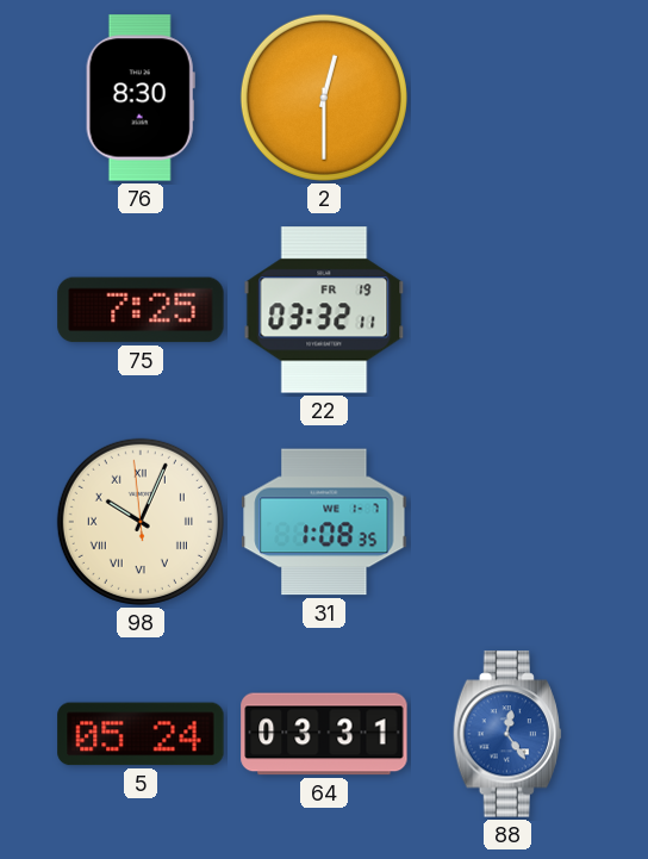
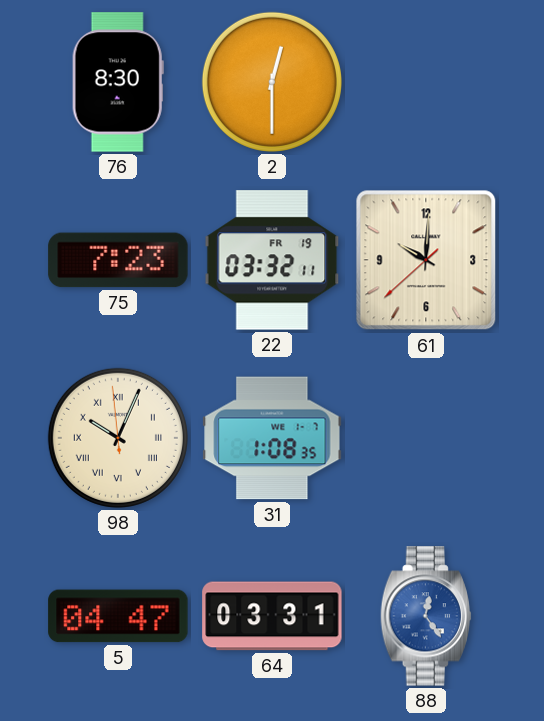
75: 7:25 -> 7:23
61: none -> 10:00
5: 05:24 -> 04:47
